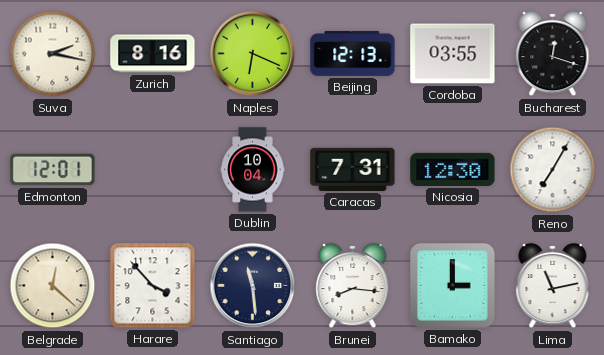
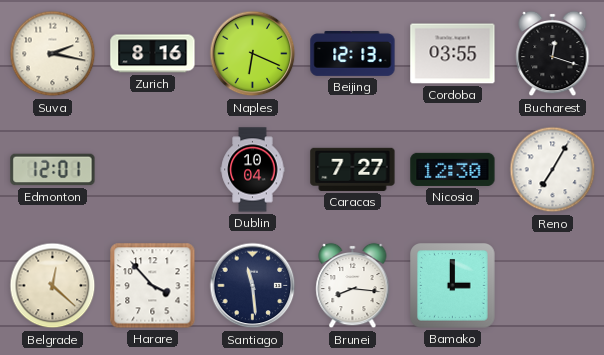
Caracas: 7:31 -> 7:27
Lima: 11:13 -> none
